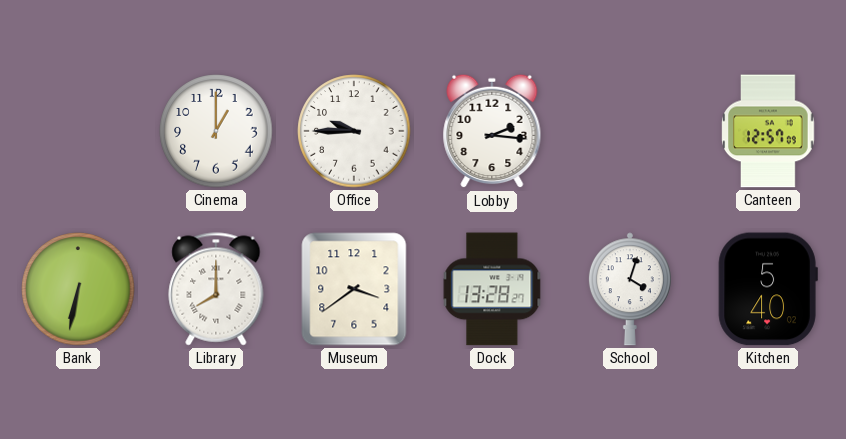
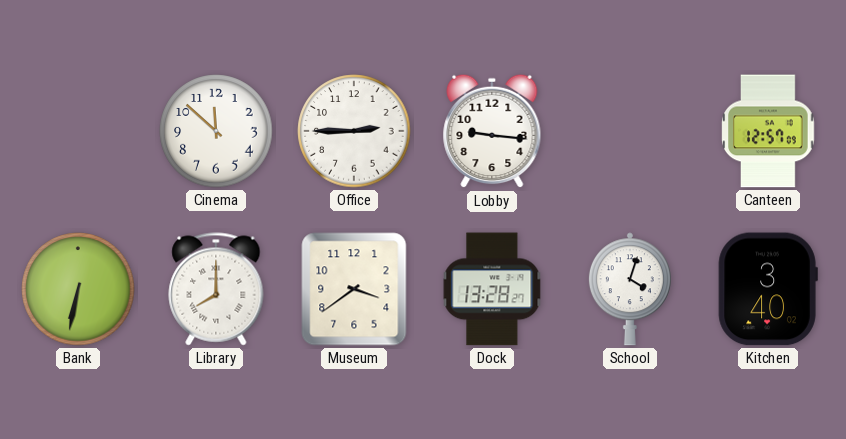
Cinema: 1:00 -> 11:52
Office: 9:45 -> 2:45
Lobby: 2:16 -> 9:16
Kitchen: 5:40 -> 3:40
